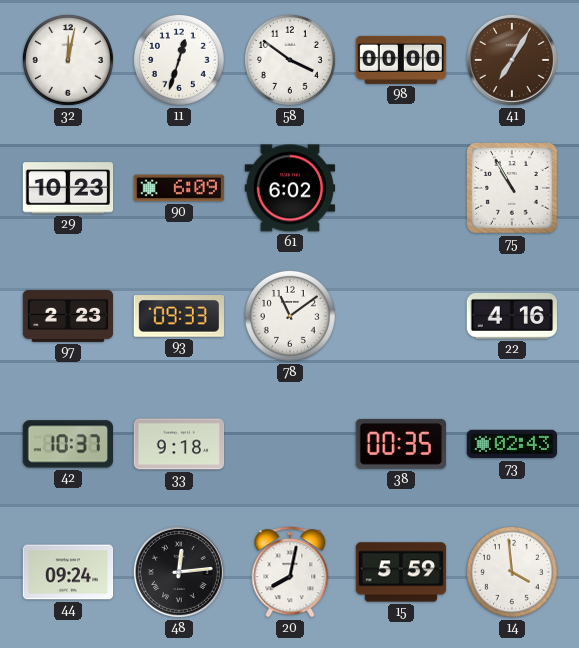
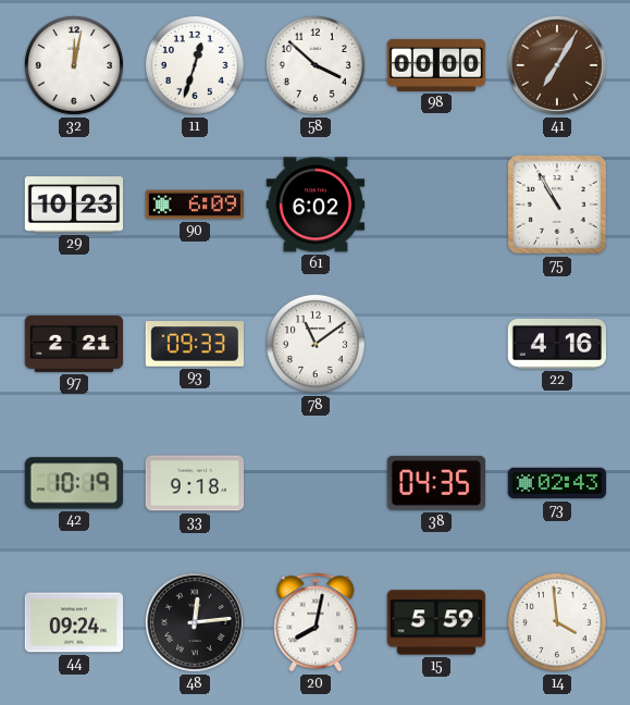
58: 3:51 -> 3:52
97: 2:23 -> 2:21
42: 10:37 -> 10:19
38: 00:35 -> 04:35
